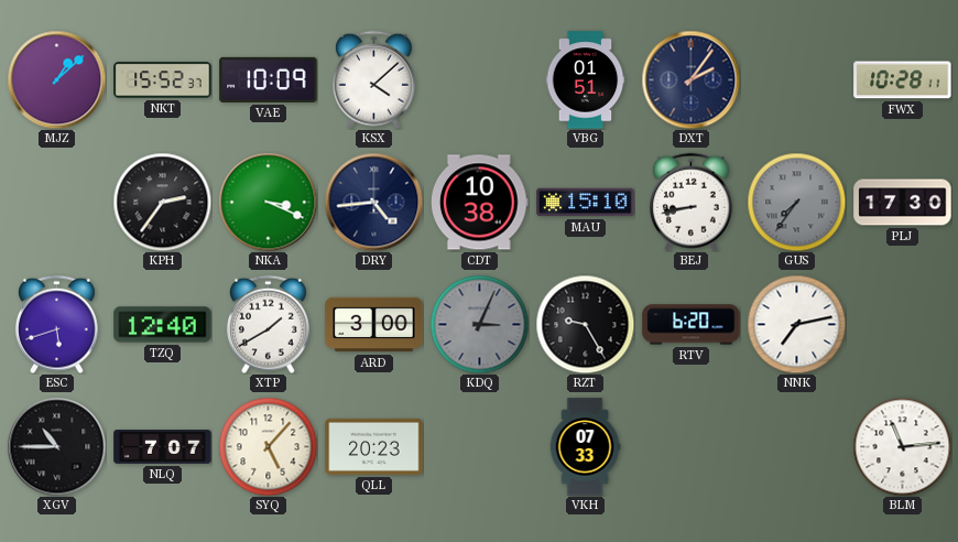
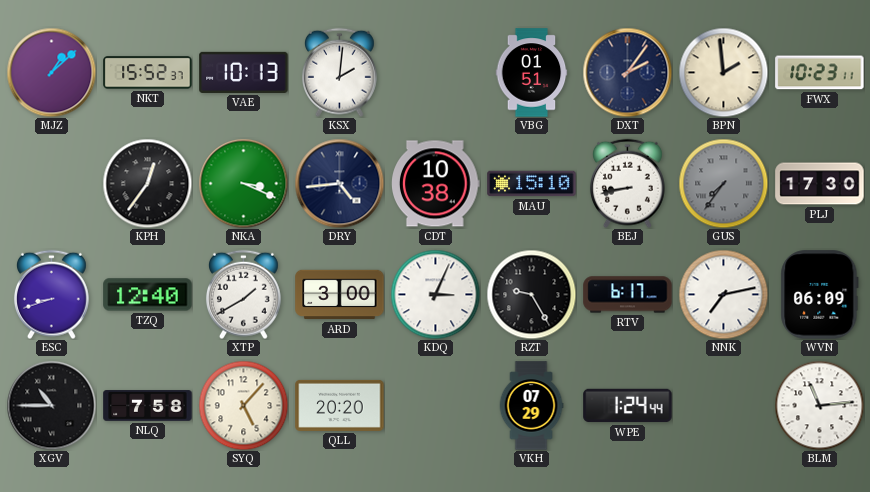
VAE: 10:09 -> 10:13
KSX: 4:08 -> 2:01
BPN: none -> 1:59
FWX: 10:28 -> 10:23
KPH: 2:36 -> 12:36
ESC: 5:42 -> 8:42
KDQ dial: grey -> white
RTV: 6:20 -> 6:17
WVN: none -> 06:09
NLQ: 7:07 -> 7:58
QLL: 20:23 -> 20:20
VKH: 07:33 -> 07:29
WPE: none -> 1:24
